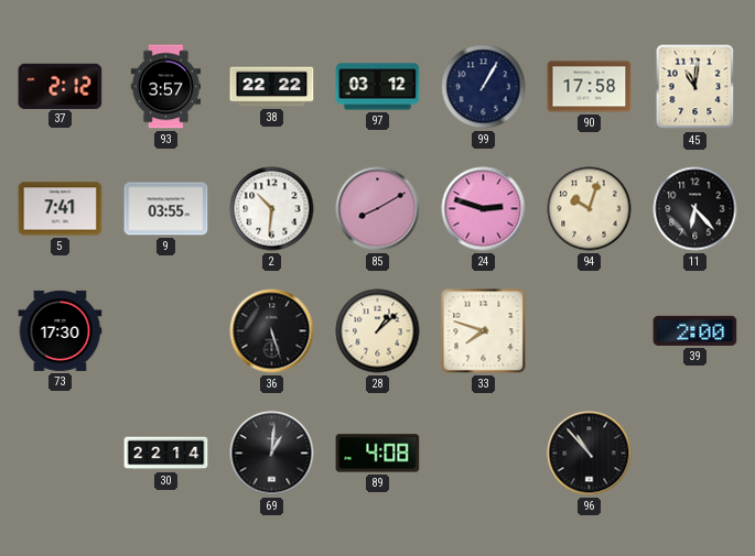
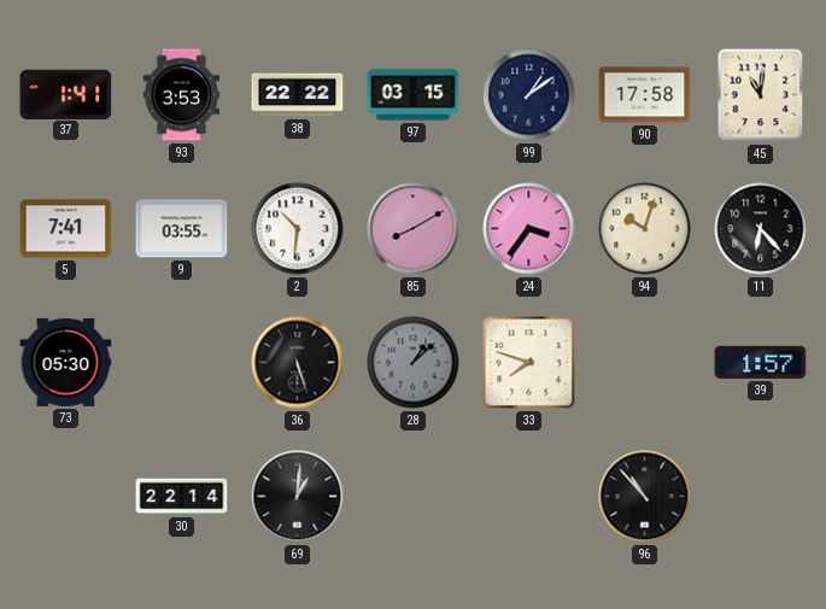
37: 2:12 -> 1:41
93: 3:57 -> 3:53
97: 03:12 -> 03:15
99: 1:05 -> 1:09
24: 2:48 -> 3:36
73: 17:30 -> 05:30
28 dial: cream -> grey
39: 2:00 -> 1:57
89: 4:08 -> none
